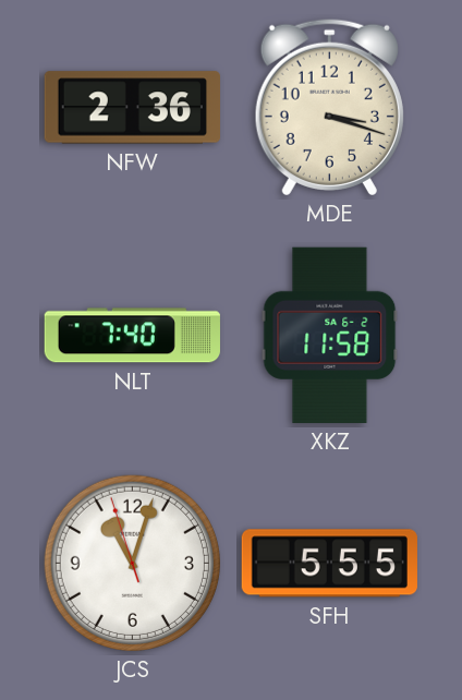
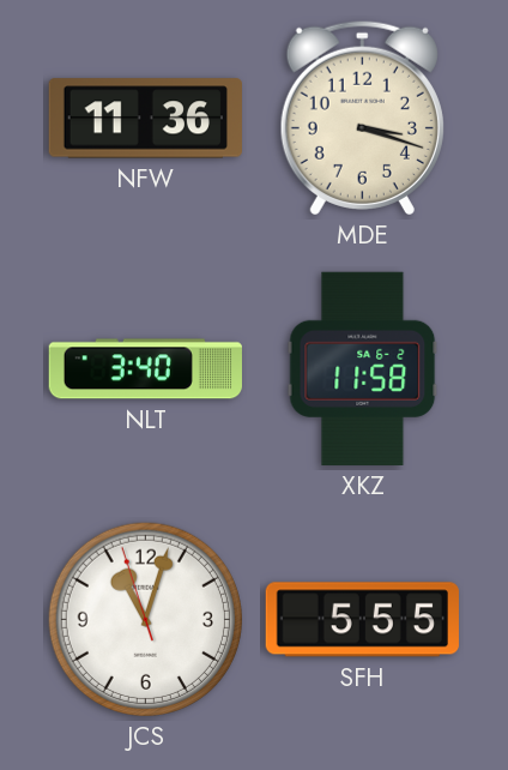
NFW: 2:36 -> 11:36
NLT: 7:40 -> 3:40
